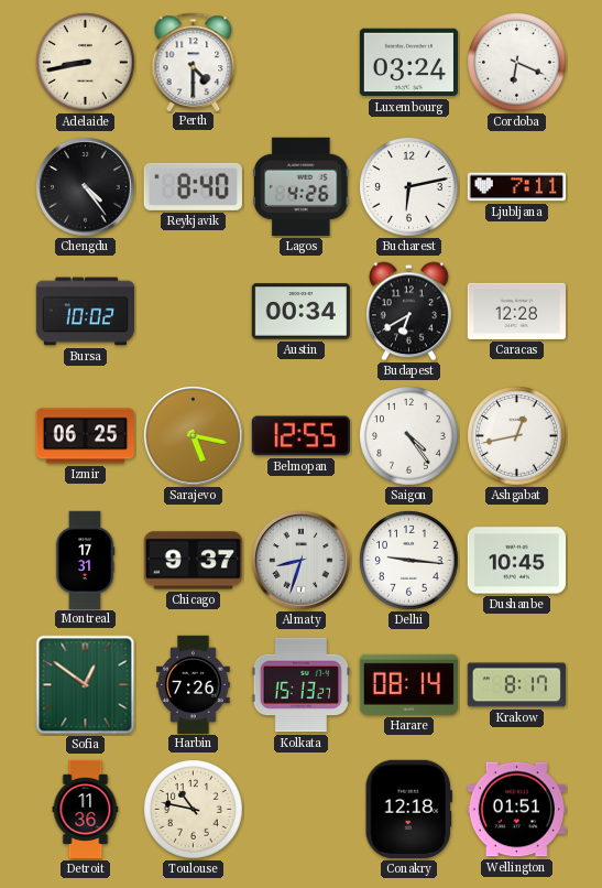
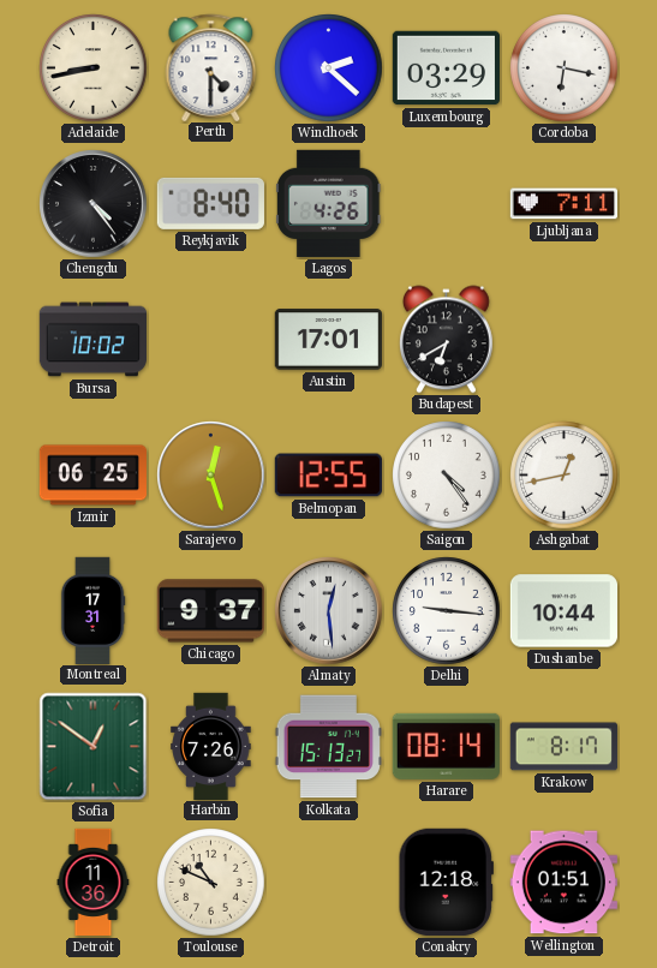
Windhoek: none -> 2:22
Luxembourg: 03:24 -> 03:29
Cordoba: 6:19 -> 6:17
Bucharest: 6:13 -> none
Austin: 00:34 -> 17:01
Caracas: 12:28 -> none
Sarajevo: 5:17 -> 12:27
Almaty: 8:33 -> 12:29
Dushanbe: 10:45 -> 10:44
Toulouse: 10:47 -> 10:49
